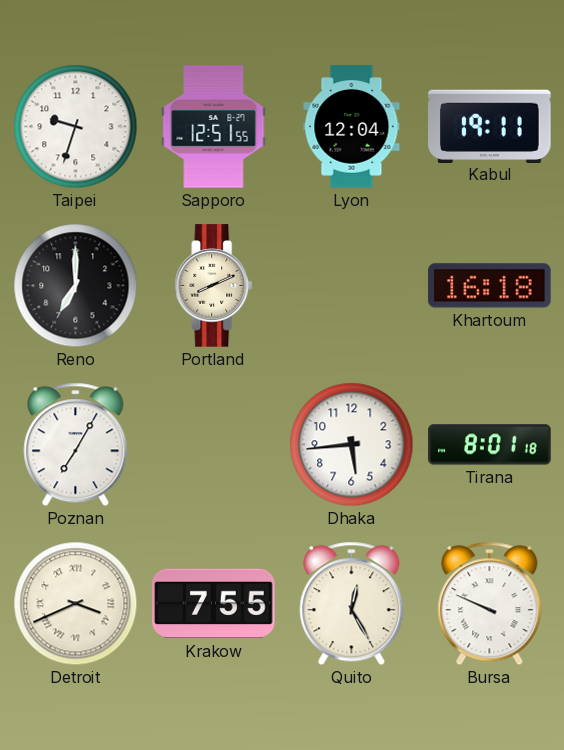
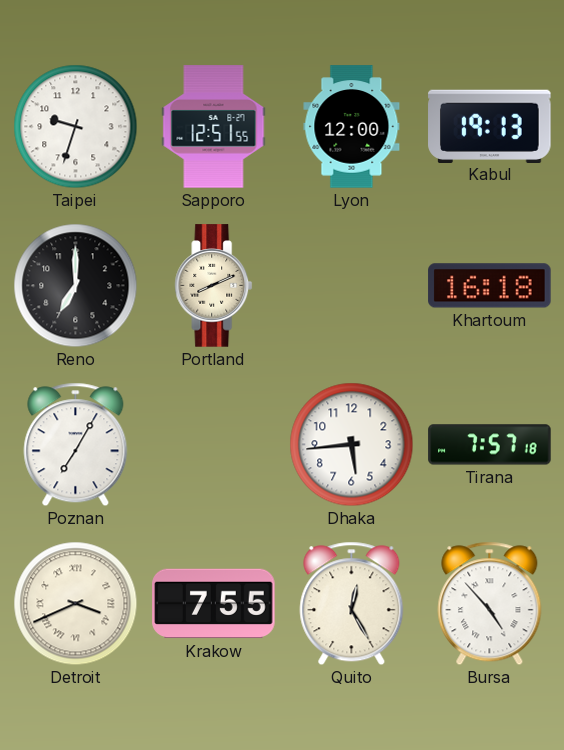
Lyon: 12:04 -> 12:00
Kabul: 19:11 -> 19:13
Tirana: 8:01 -> 7:57
Bursa: 9:49 -> 4:53
